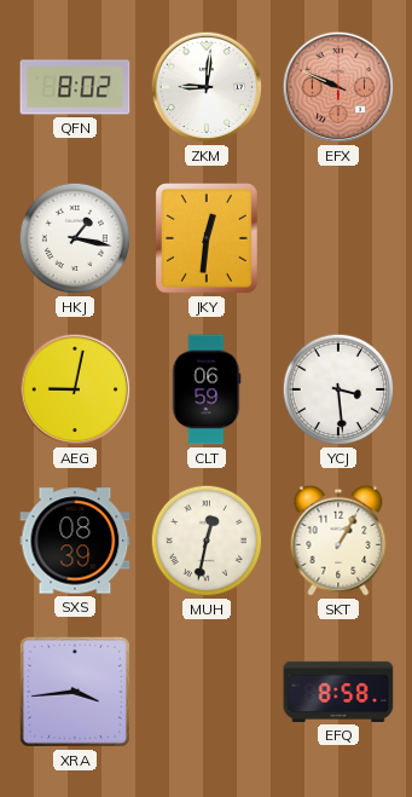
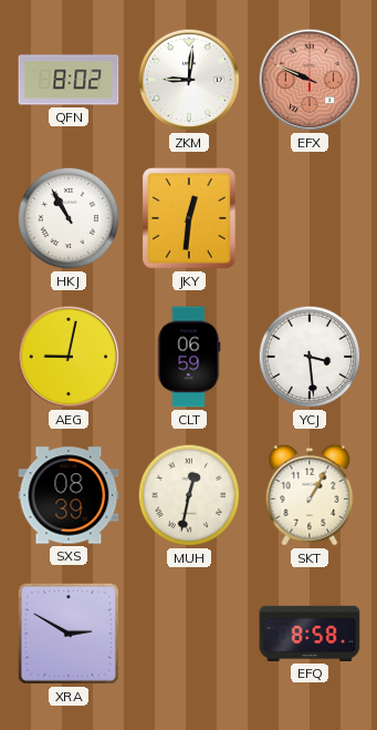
HKJ: 1:17 -> 10:55
XRA: 3:44 -> 2:50
